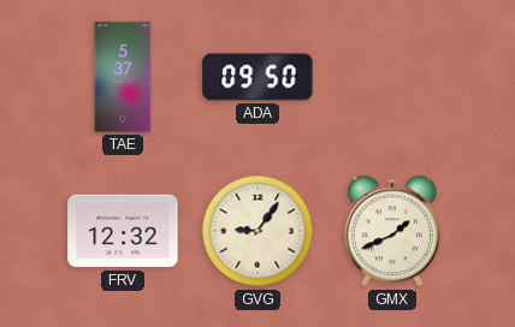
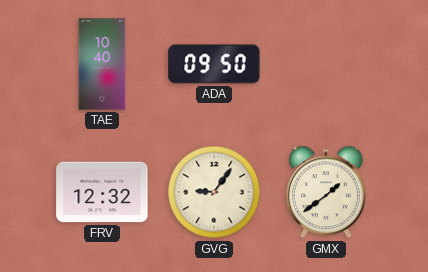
TAE: 5:37 -> 10:40
GMX: 1:41 -> 1:39
